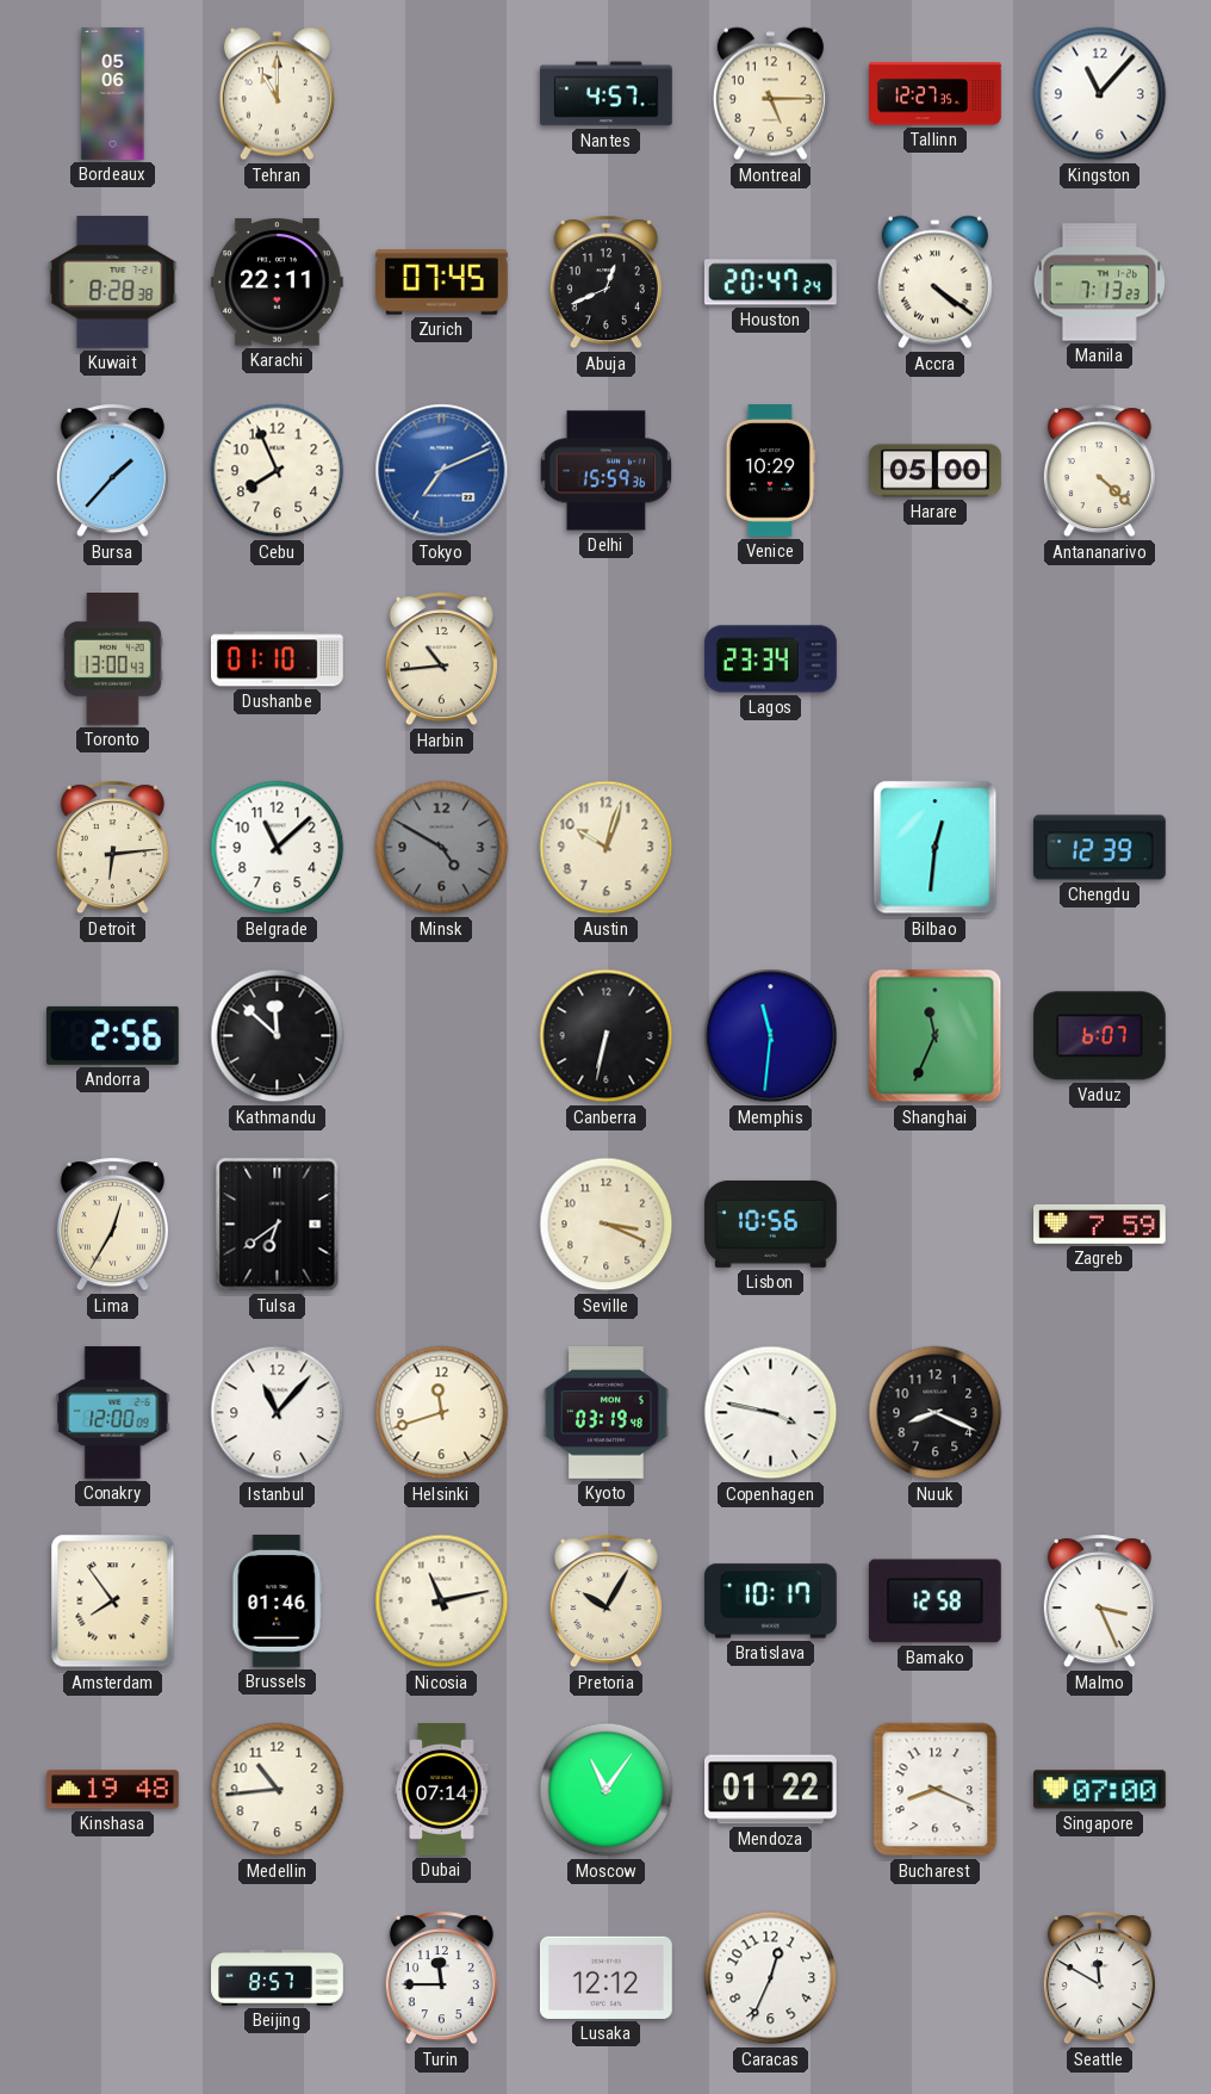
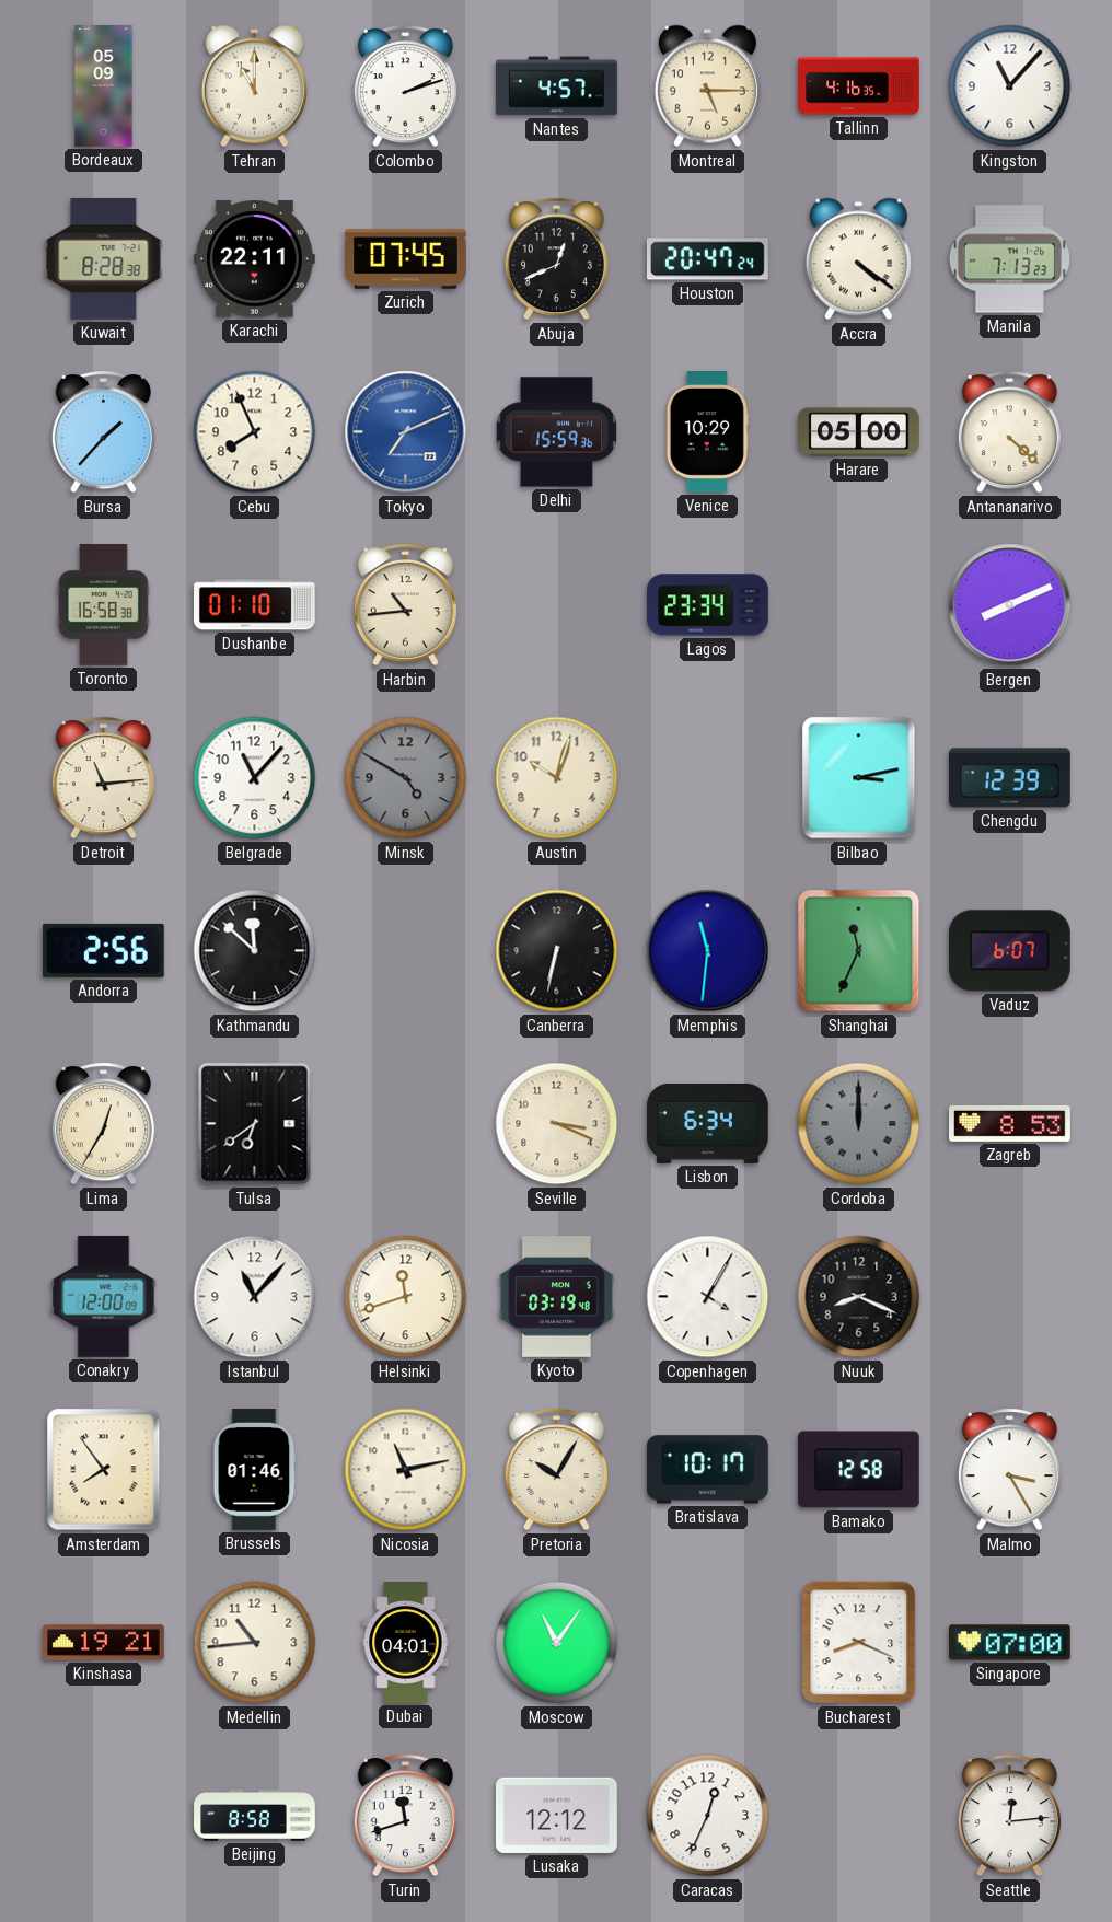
Bordeaux: 05:06 -> 05:09
Colombo: none -> 2:12
Tallinn: 12:27 -> 4:16
Toronto: 13:00 -> 16:58
Bergen: none -> 8:11
Detroit: 6:14 -> 11:14
Belgrade: 11:08 -> 11:07
Bilbao: 12:31 -> 3:13
Lisbon: 10:56 -> 6:34
Cordoba: none -> 12:00
Zagreb: 7:59 -> 8:53
Copenhagen: 3:47 -> 4:05
Malmo: 3:26 -> 3:25
Kinshasa: 19:48 -> 19:21
Dubai: 07:14 -> 04:01
Mendoza: 01:22 -> none
Beijing: 8:57 -> 8:58
Turin: 11:45 -> 11:42
Seattle: 11:50 -> 12:14
